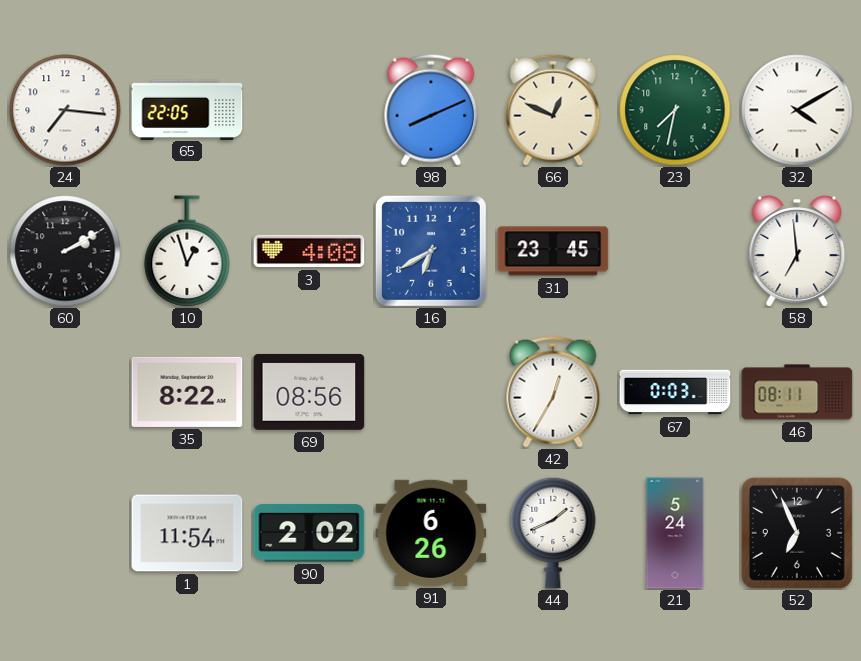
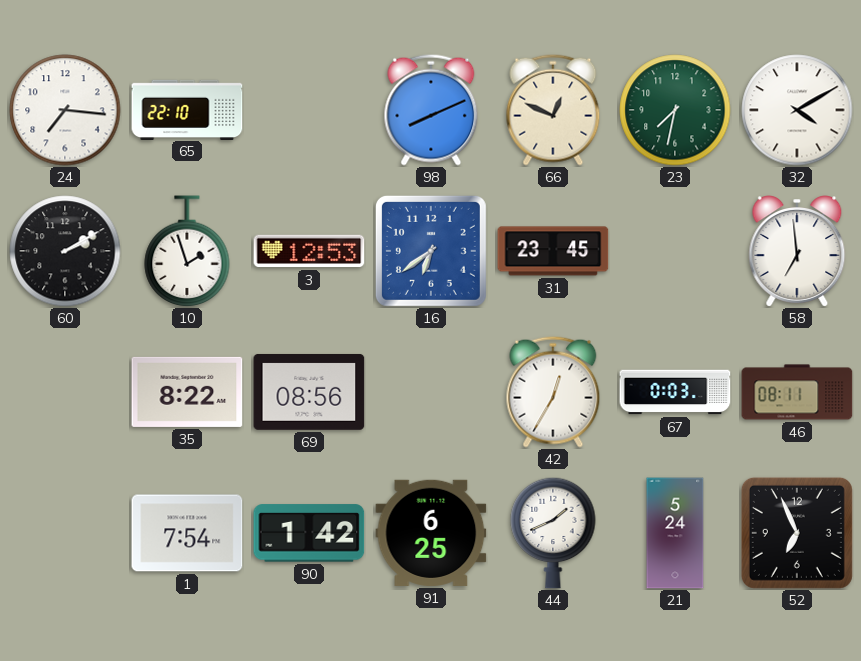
65: 22:05 -> 22:10
10: 12:57 -> 1:57
3: 4:08 -> 12:53
16: 6:40 -> 6:39
1: 11:54 -> 7:54
90: 2:02 -> 1:42
91: 6:26 -> 6:25
